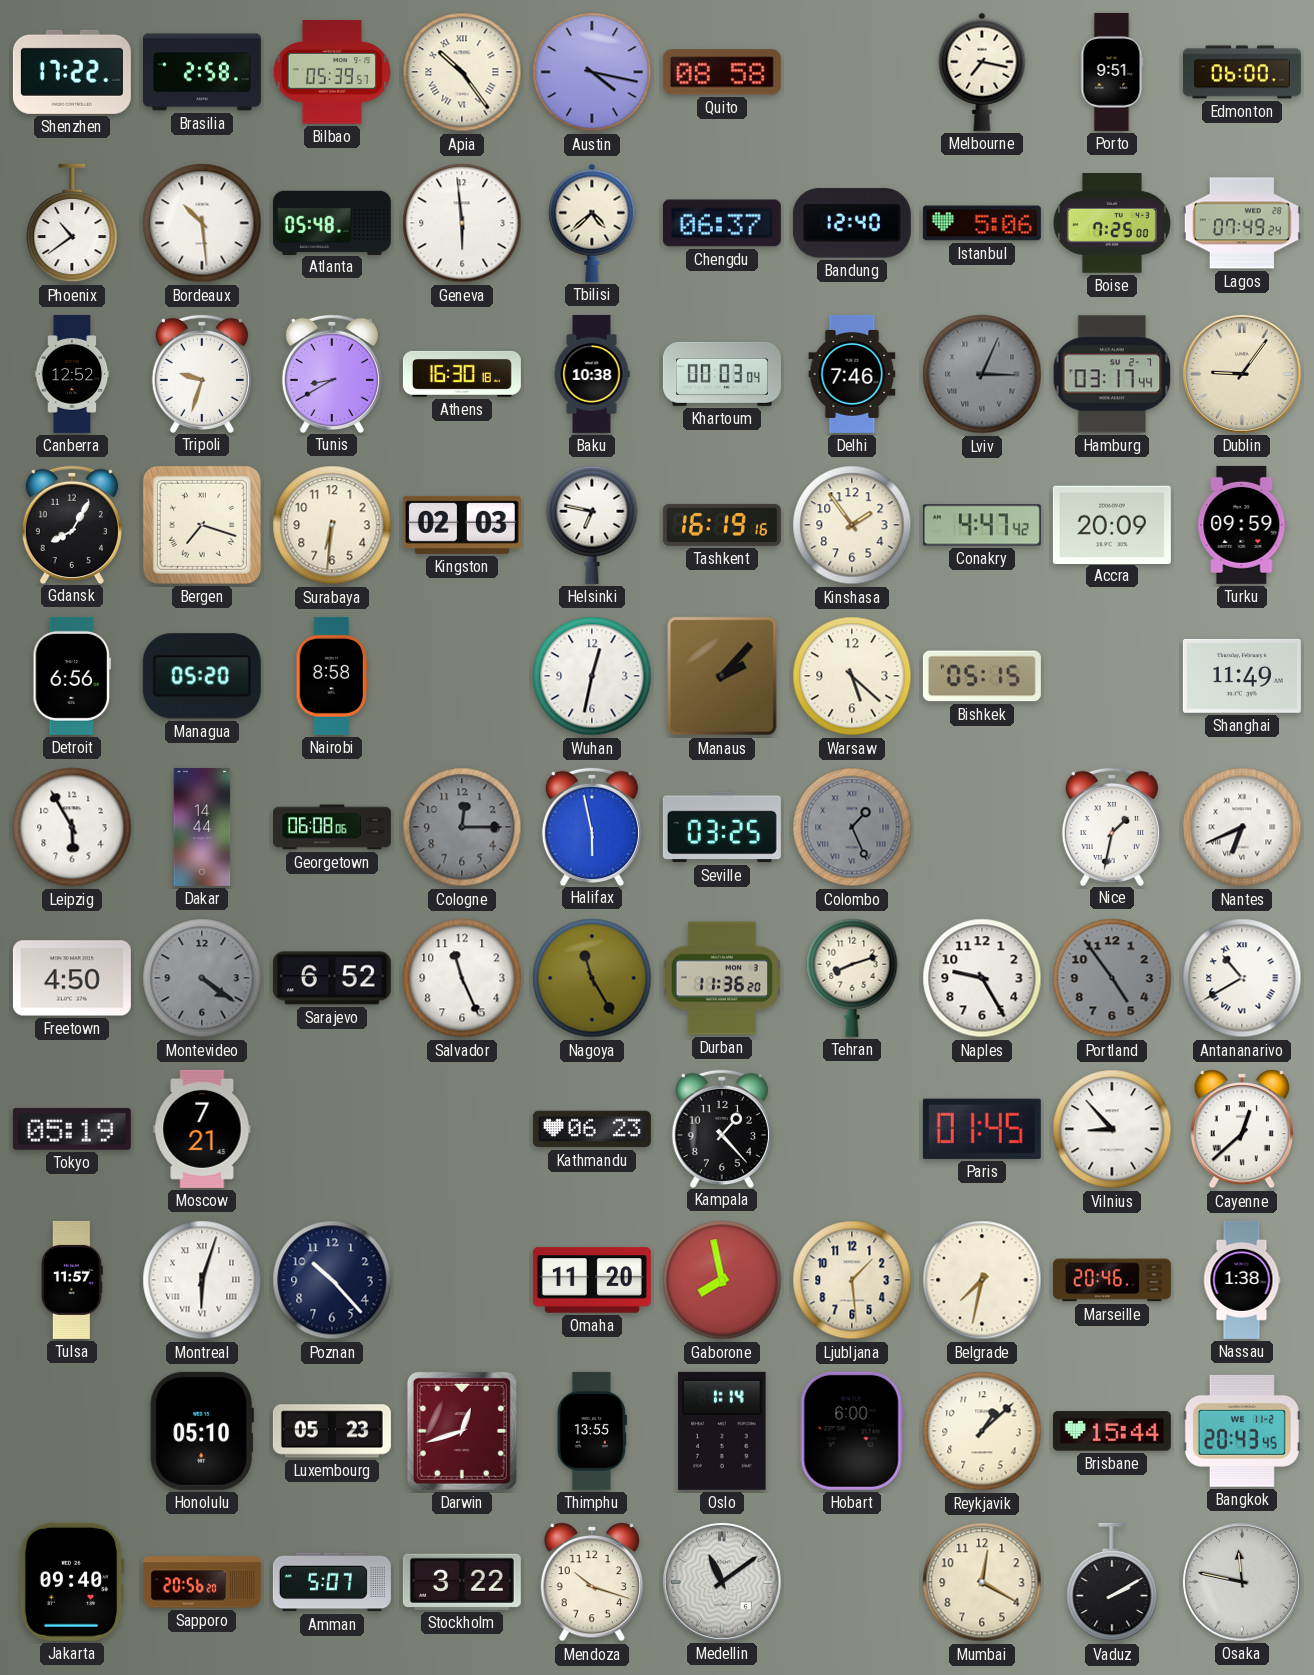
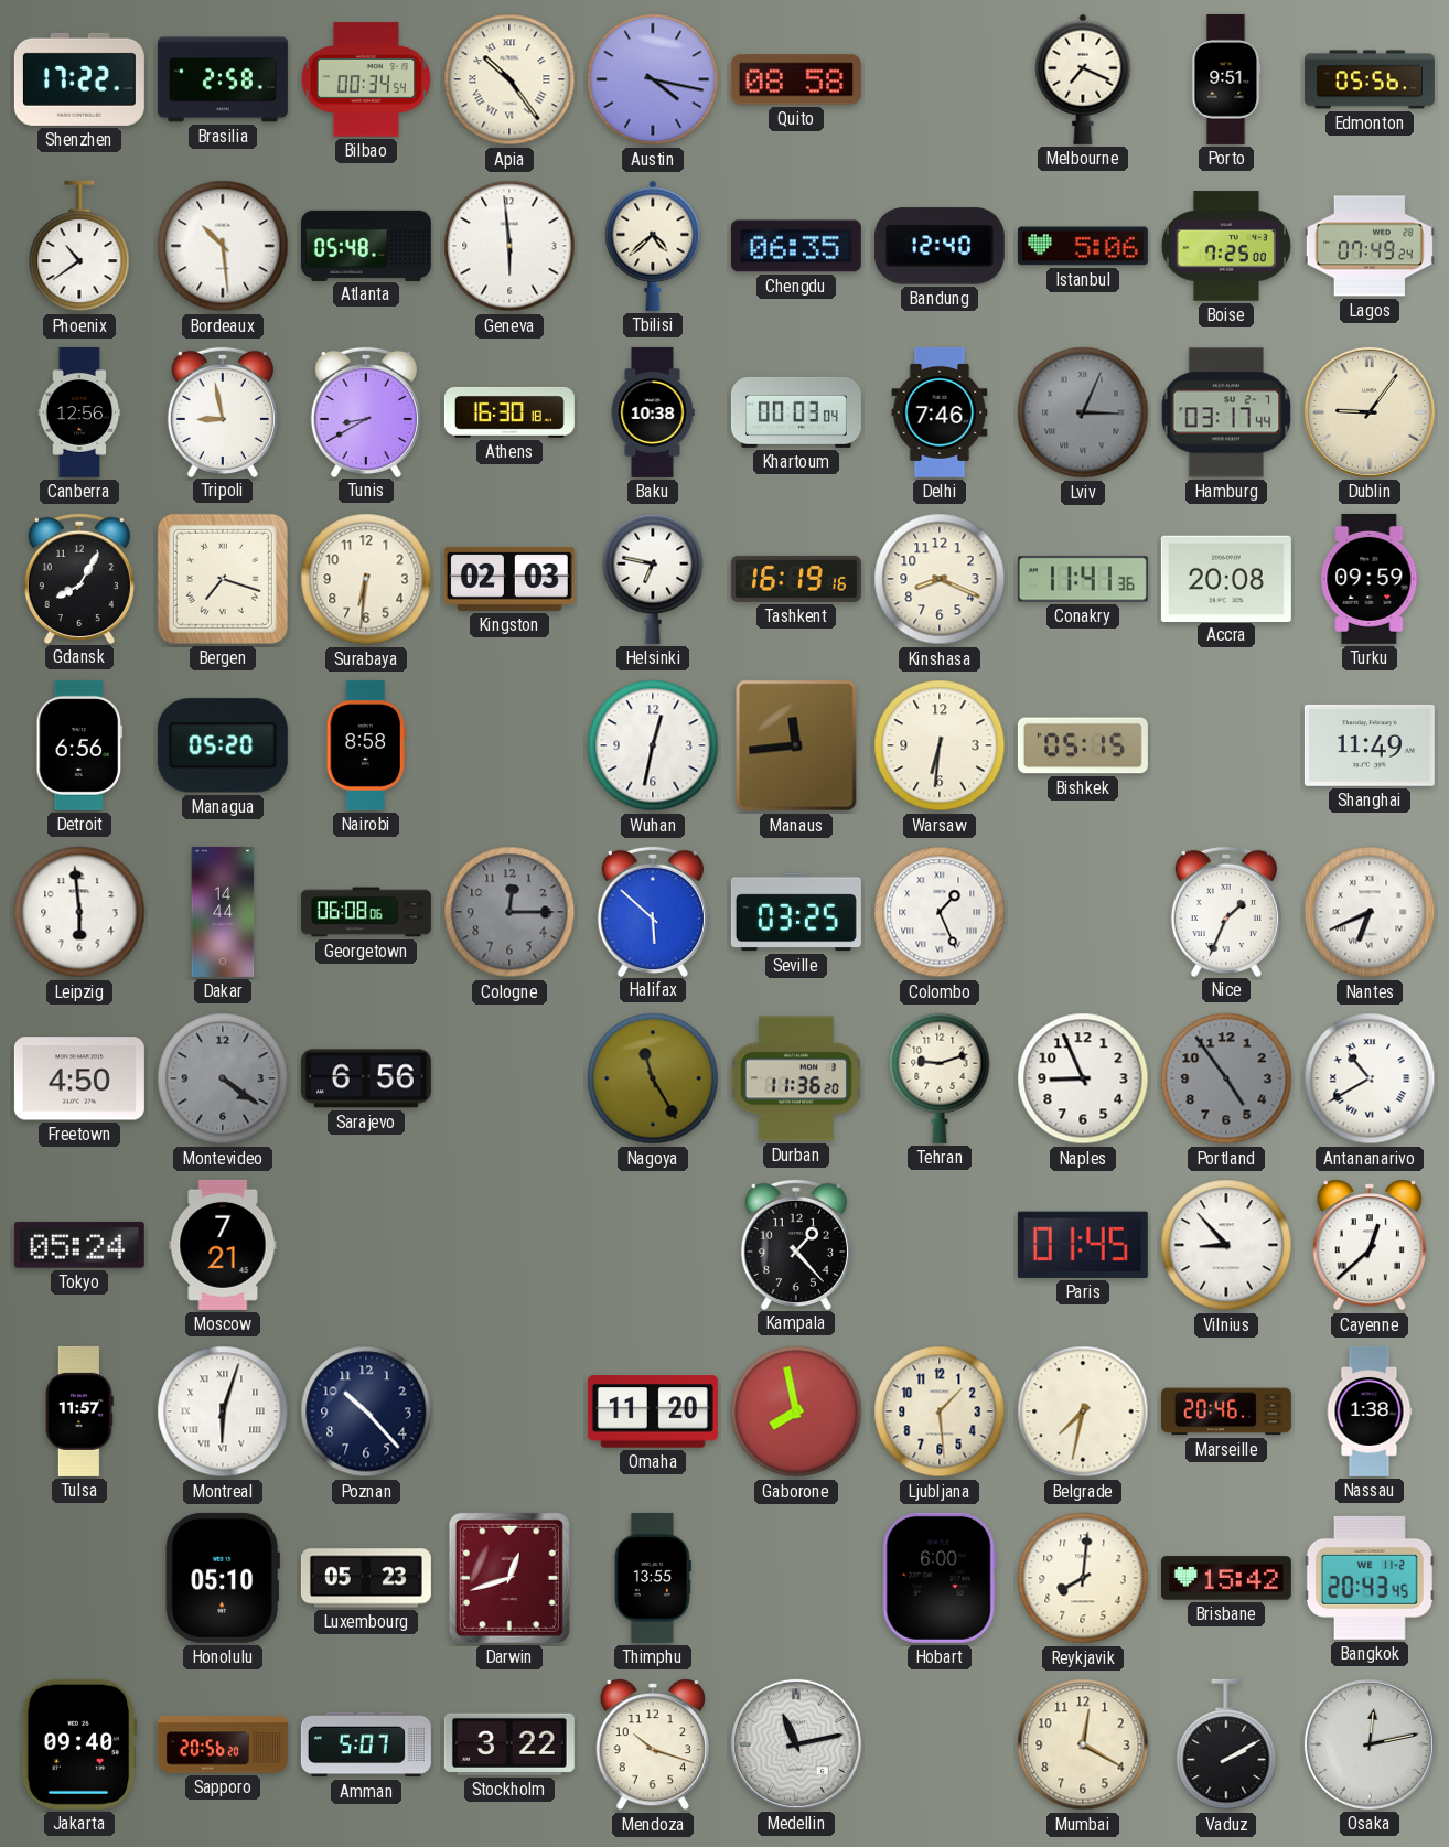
Bilbao: 05:39 -> 00:34
Melbourne: 7:17 -> 7:19
Edmonton: 06:00 -> 05:56
Chengdu: 06:37 -> 06:35
Canberra: 12:52 -> 12:56
Tripoli: 9:33 -> 8:58
Kinshasa: 1:54 -> 8:19
Conakry: 4:47 -> 11:41
Accra: 20:09 -> 20:08
Manaus: 2:07 -> 11:44
Warsaw: 5:22 -> 6:31
Leipzig: 5:55 -> 5:59
Halifax: 5:58 -> 5:52
Colombo dial: grey -> white
Nice: 1:32 -> 1:34
Sarajevo: 6:52 -> 6:56
Salvador: 11:26 -> none
Tehran: 8:12 -> 9:12
Naples: 9:25 -> 8:56
Tokyo: 05:19 -> 05:24
Kathmandu: 06:23 -> none
Oslo: 1:14 -> none
Reykjavik: 1:08 -> 8:01
Brisbane: 15:44 -> 15:42
Medellin: 11:09 -> 11:13
Osaka: 11:47 -> 12:13
